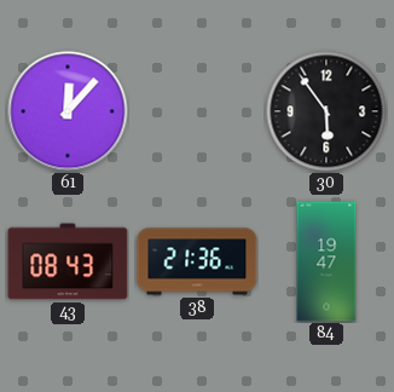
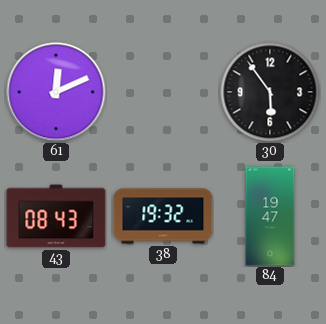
61: 12:07 -> 12:11
38: 21:36 -> 19:32
